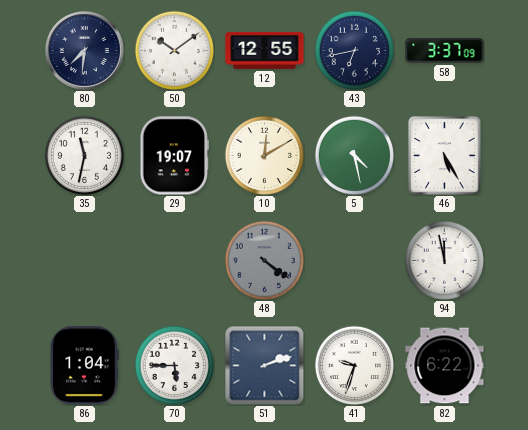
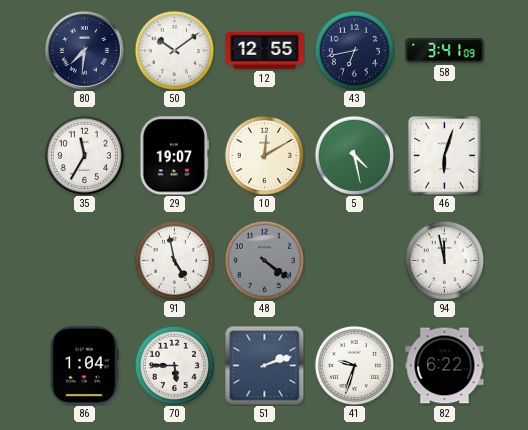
58: 3:37 -> 3:41
35: 11:32 -> 11:35
46: 5:25 -> 6:03
91: none -> 4:58
